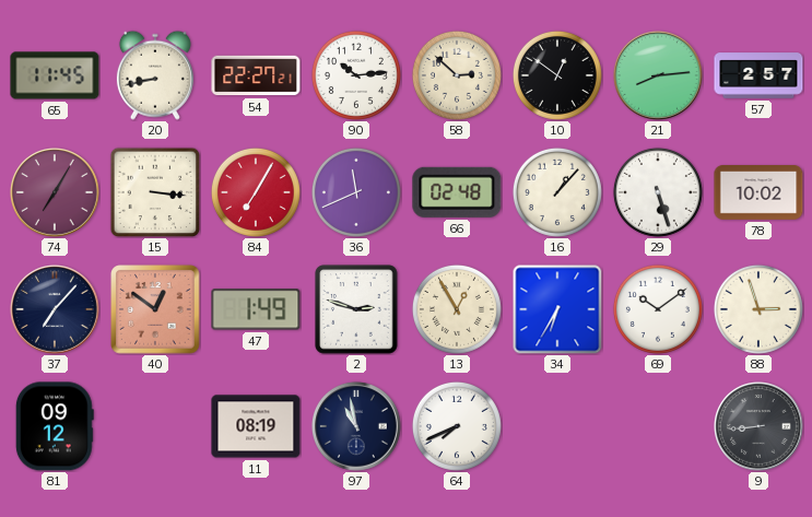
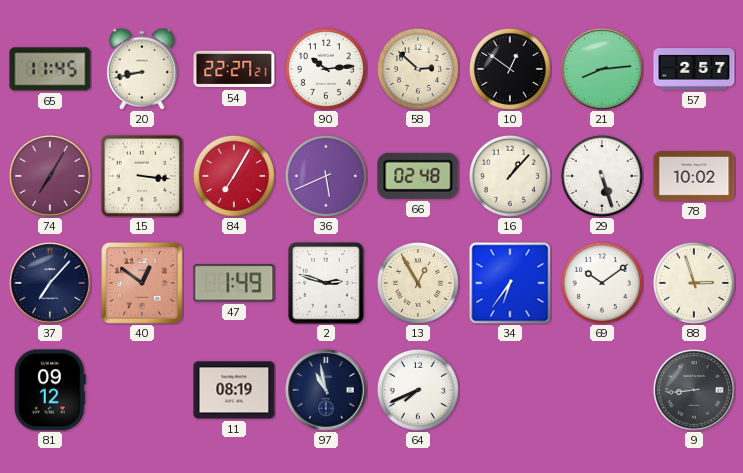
36: 11:41 -> 5:41
34: 6:35 -> 6:36
